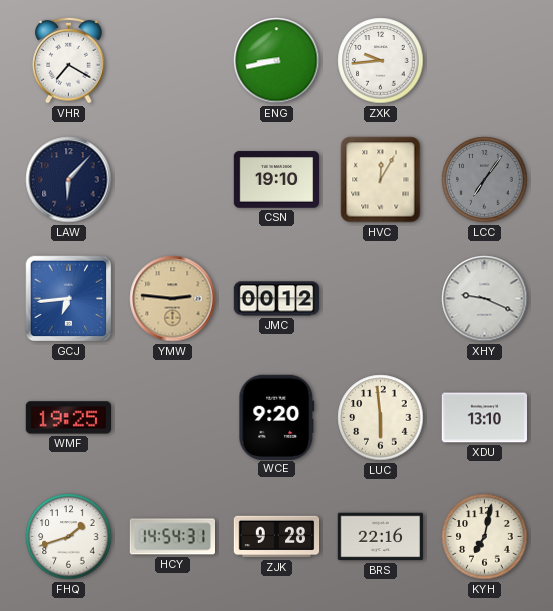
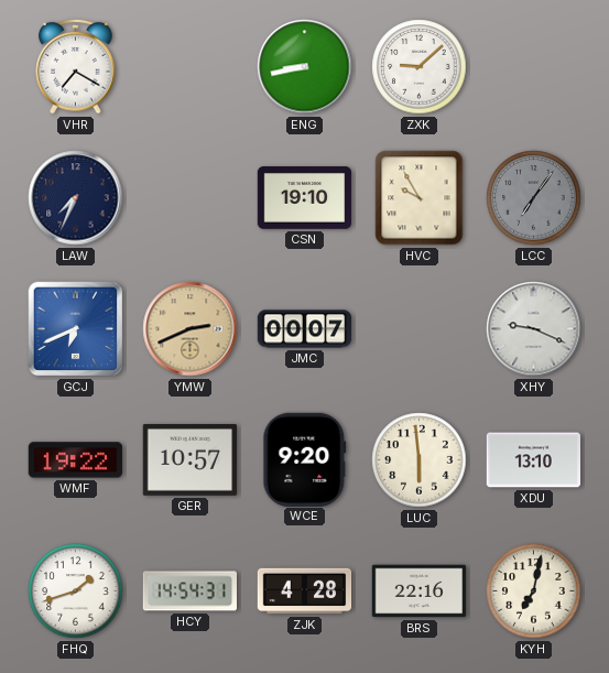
ZXK: 9:44 -> 9:08
LAW: 6:07 -> 7:34
HVC: 12:05 -> 9:55
GCJ: 6:44 -> 6:41
YMW: 2:46 -> 2:41
JMC: 00:12 -> 00:07
WMF: 19:25 -> 19:22
GER: none -> 10:57
ZJK: 9:28 -> 4:28
